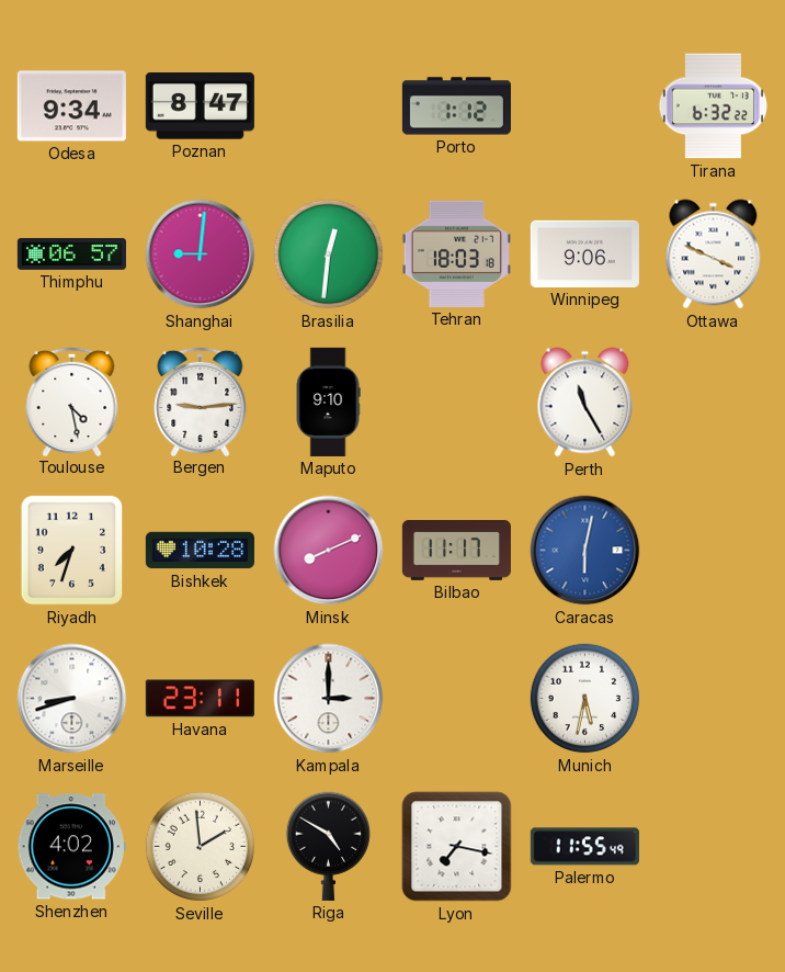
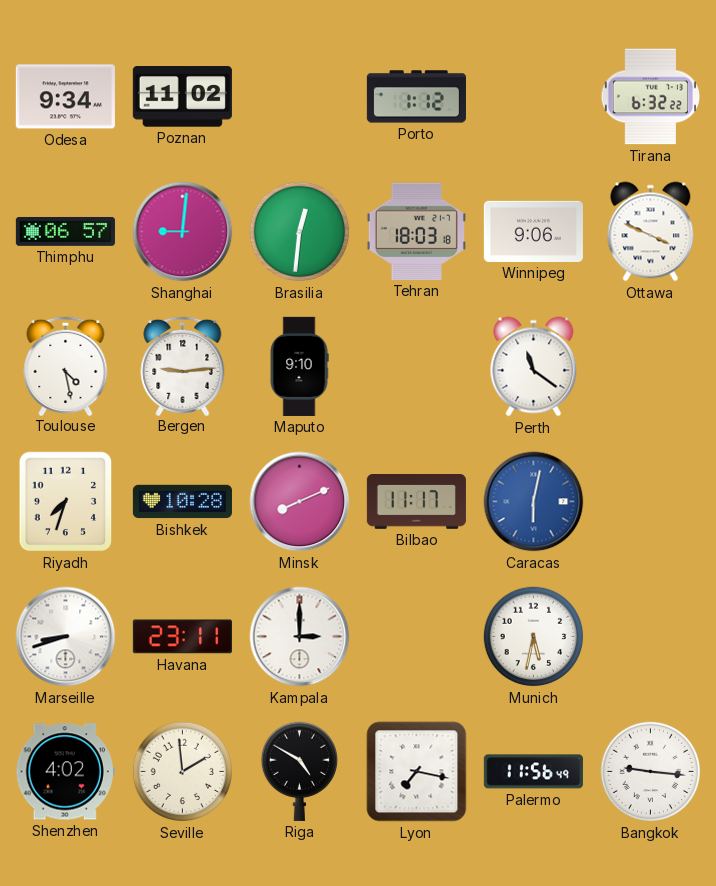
Poznan: 8:47 -> 11:02
Perth: 11:25 -> 11:21
Palermo: 11:55 -> 11:56
Bangkok: none -> 9:16
